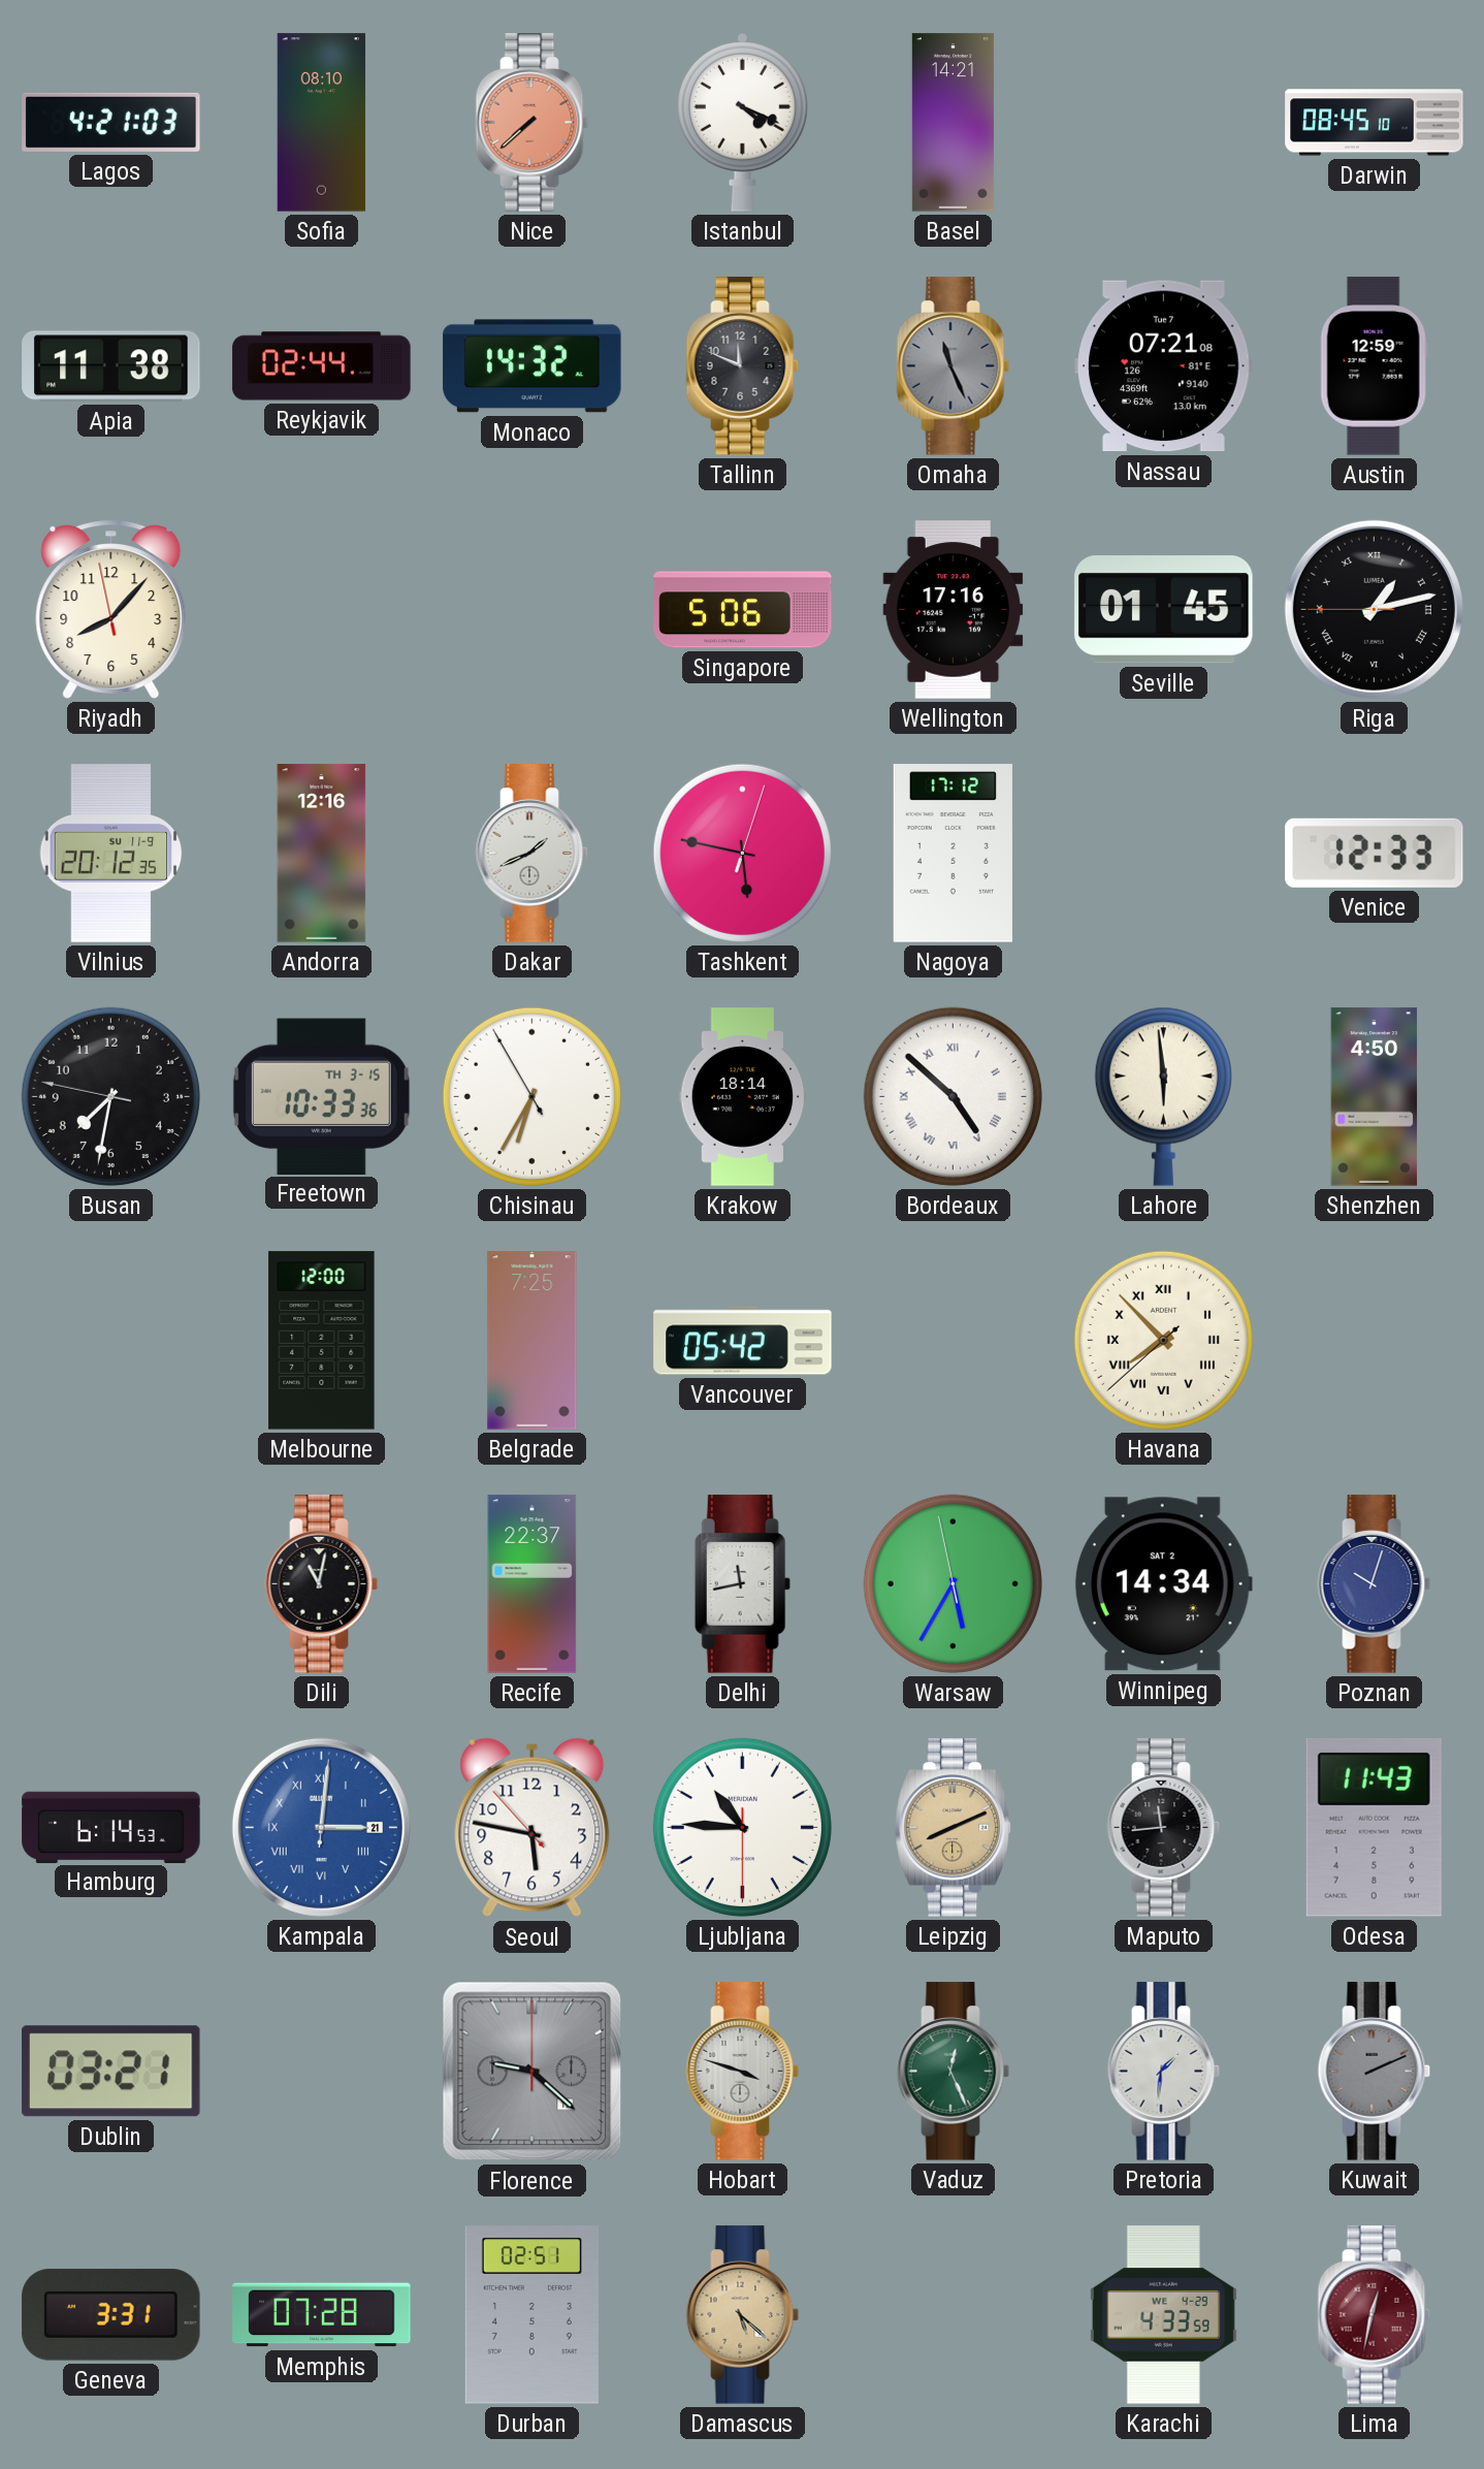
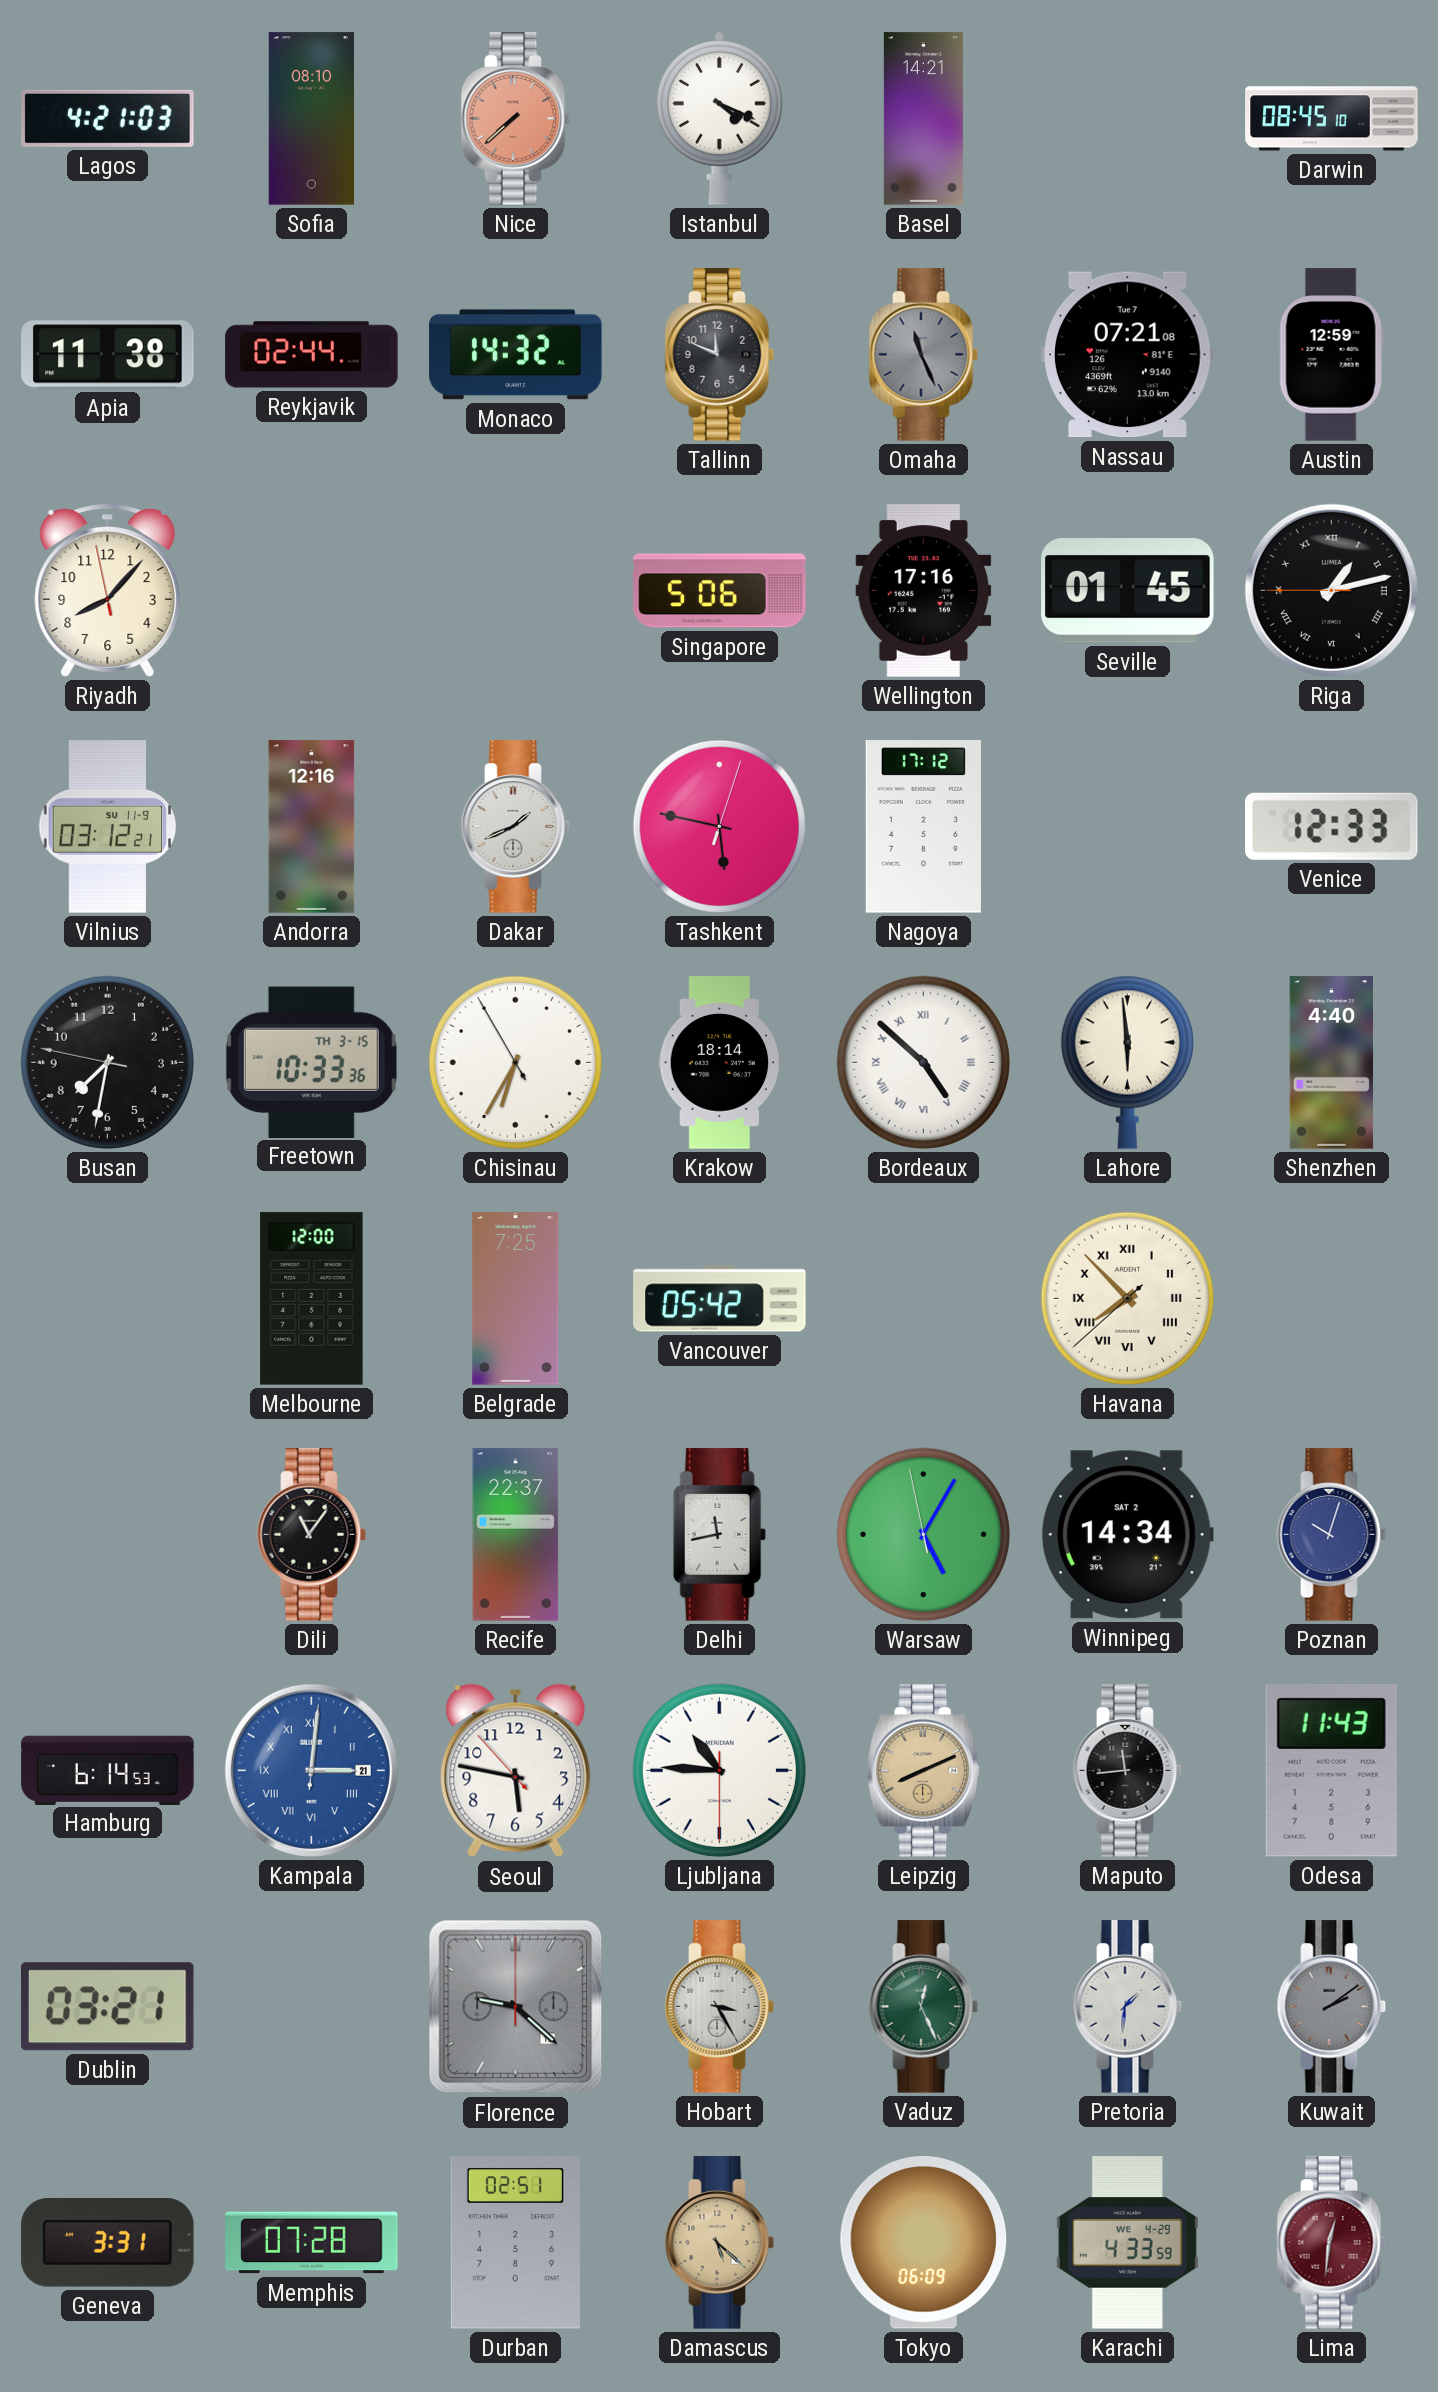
Vilnius: 20:12 -> 03:12
Shenzhen: 4:50 -> 4:40
Dili: 11:02 -> 11:06
Warsaw: 5:34 -> 5:04
Hobart: 3:48 -> 3:25
Kuwait: 2:11 -> 2:09
Tokyo: none -> 06:09
Lima: 12:32 -> 12:31
